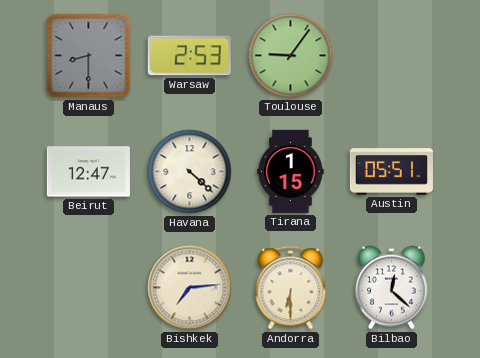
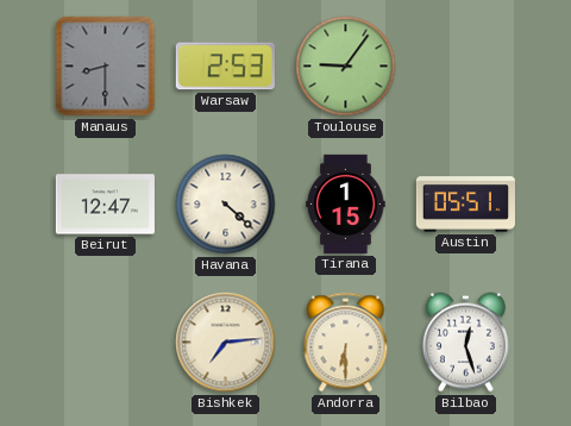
Bilbao: 12:22 -> 12:27
